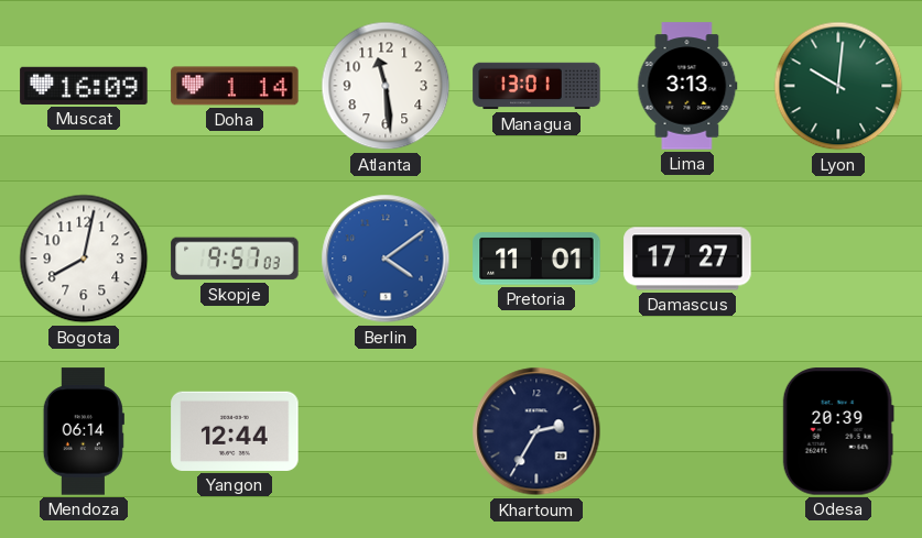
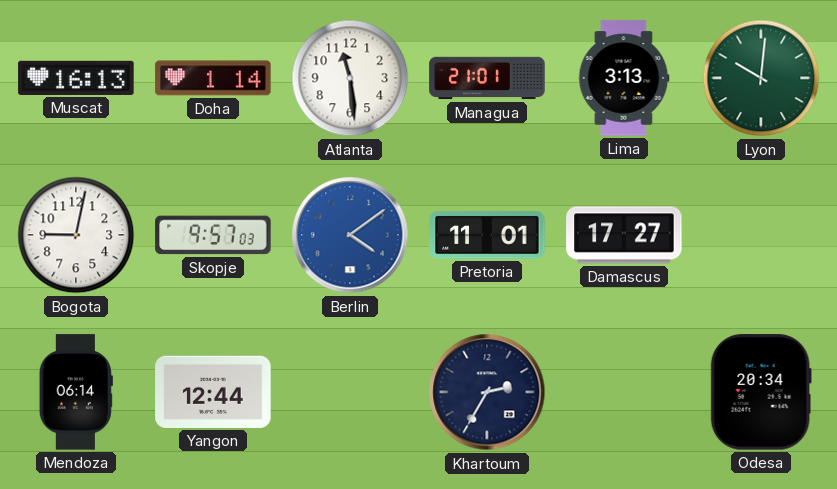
Muscat: 16:09 -> 16:13
Managua: 13:01 -> 21:01
Bogota: 8:02 -> 9:02
Odesa: 20:39 -> 20:34
